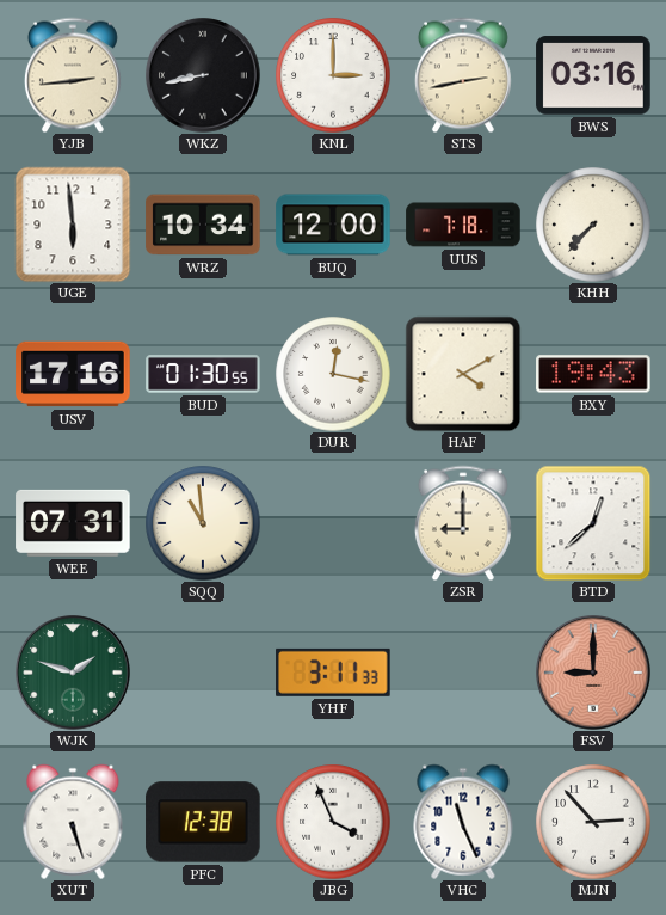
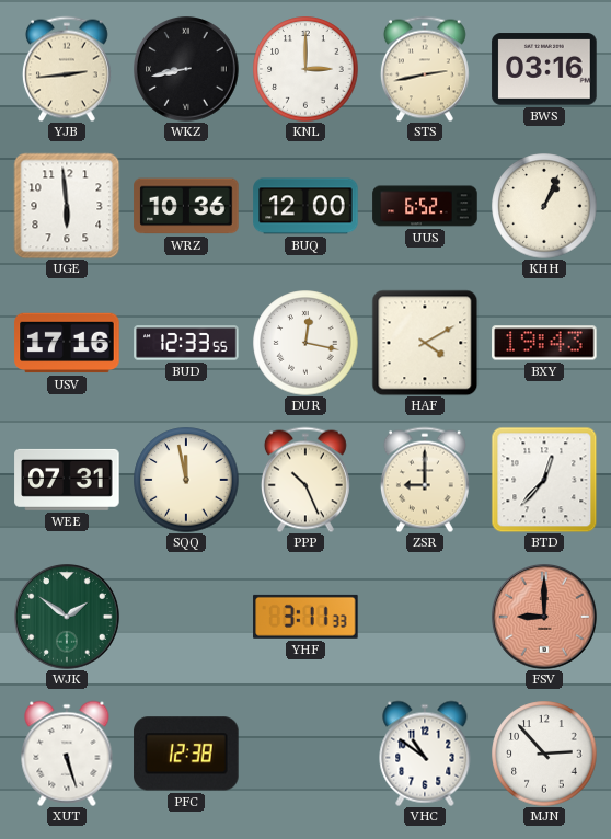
WRZ: 10:34 -> 10:36
UUS: 7:18 -> 6:52
KHH: 7:37 -> 1:04
BUD: 01:30 -> 12:33
SQQ: 10:59 -> 11:58
PPP: none -> 10:26
BTD: 12:38 -> 12:37
WJK: 1:48 -> 1:51
JBG: 3:56 -> none
VHC: 11:26 -> 10:51
